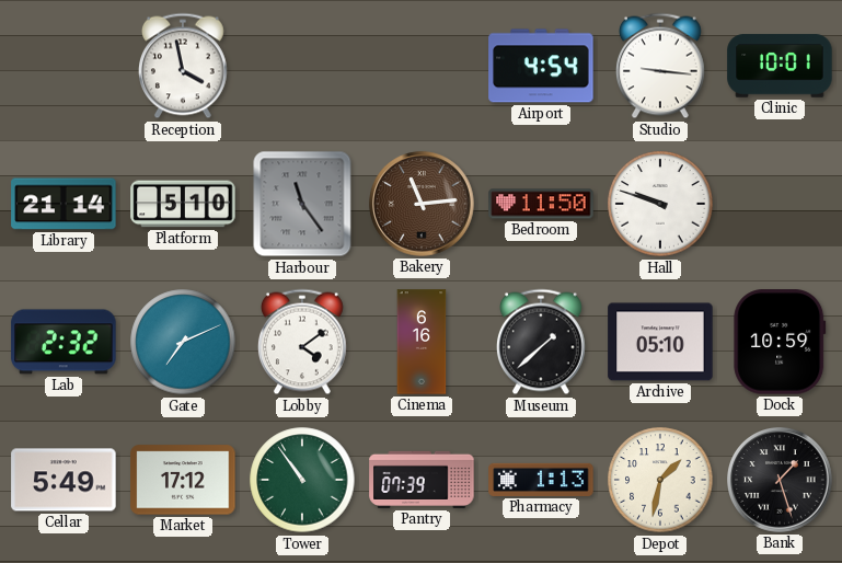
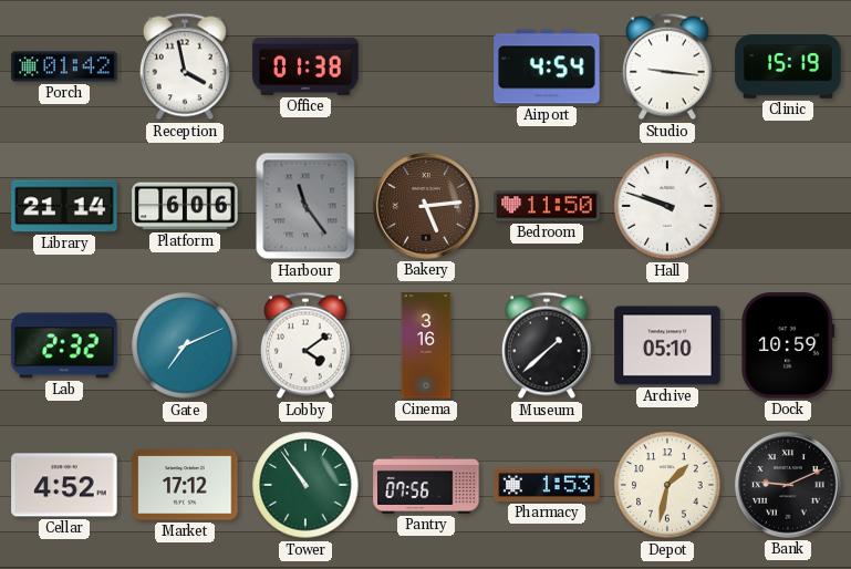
Porch: none -> 01:42
Office: none -> 01:38
Clinic: 10:01 -> 15:19
Platform: 5:10 -> 6:06
Bakery: 11:14 -> 5:14
Cinema: 6:16 -> 3:16
Cellar: 5:49 -> 4:52
Pantry: 07:39 -> 07:56
Pharmacy: 1:13 -> 1:53
Bank: 1:27 -> 9:11
